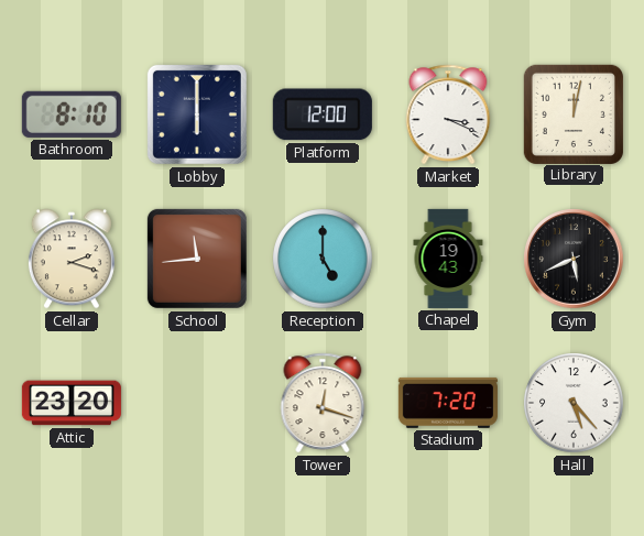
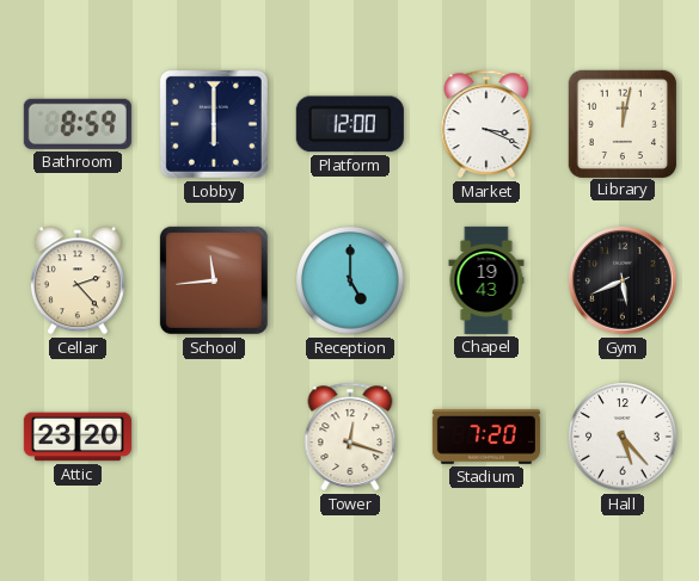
Bathroom: 8:10 -> 8:59
Cellar: 2:18 -> 2:23
